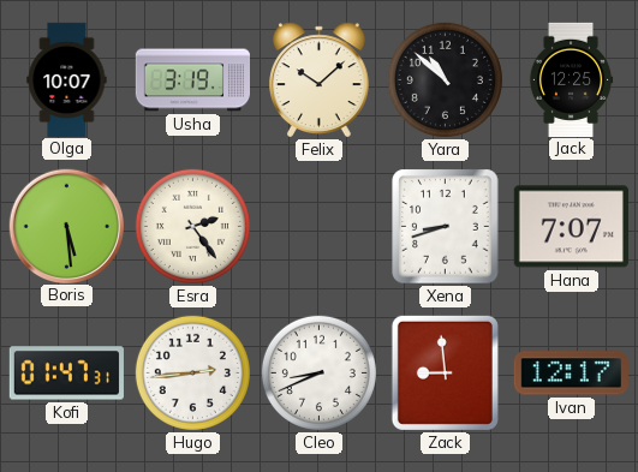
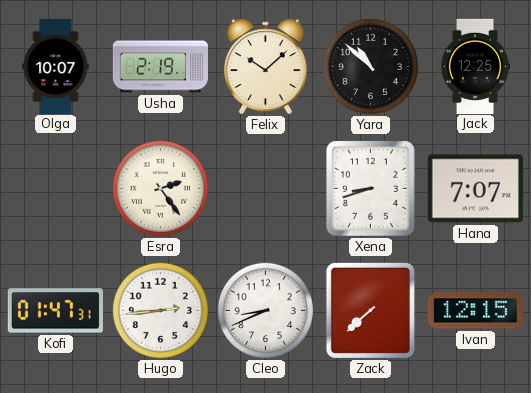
Usha: 3:19 -> 2:19
Boris: 5:29 -> none
Zack: 8:59 -> 7:38
Ivan: 12:17 -> 12:15
